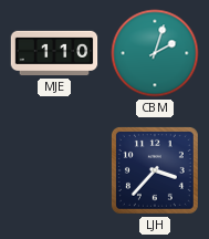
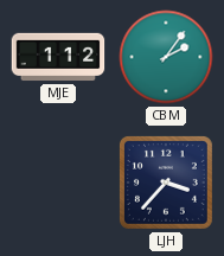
MJE: 1:10 -> 1:12
CBM: 2:03 -> 2:06
